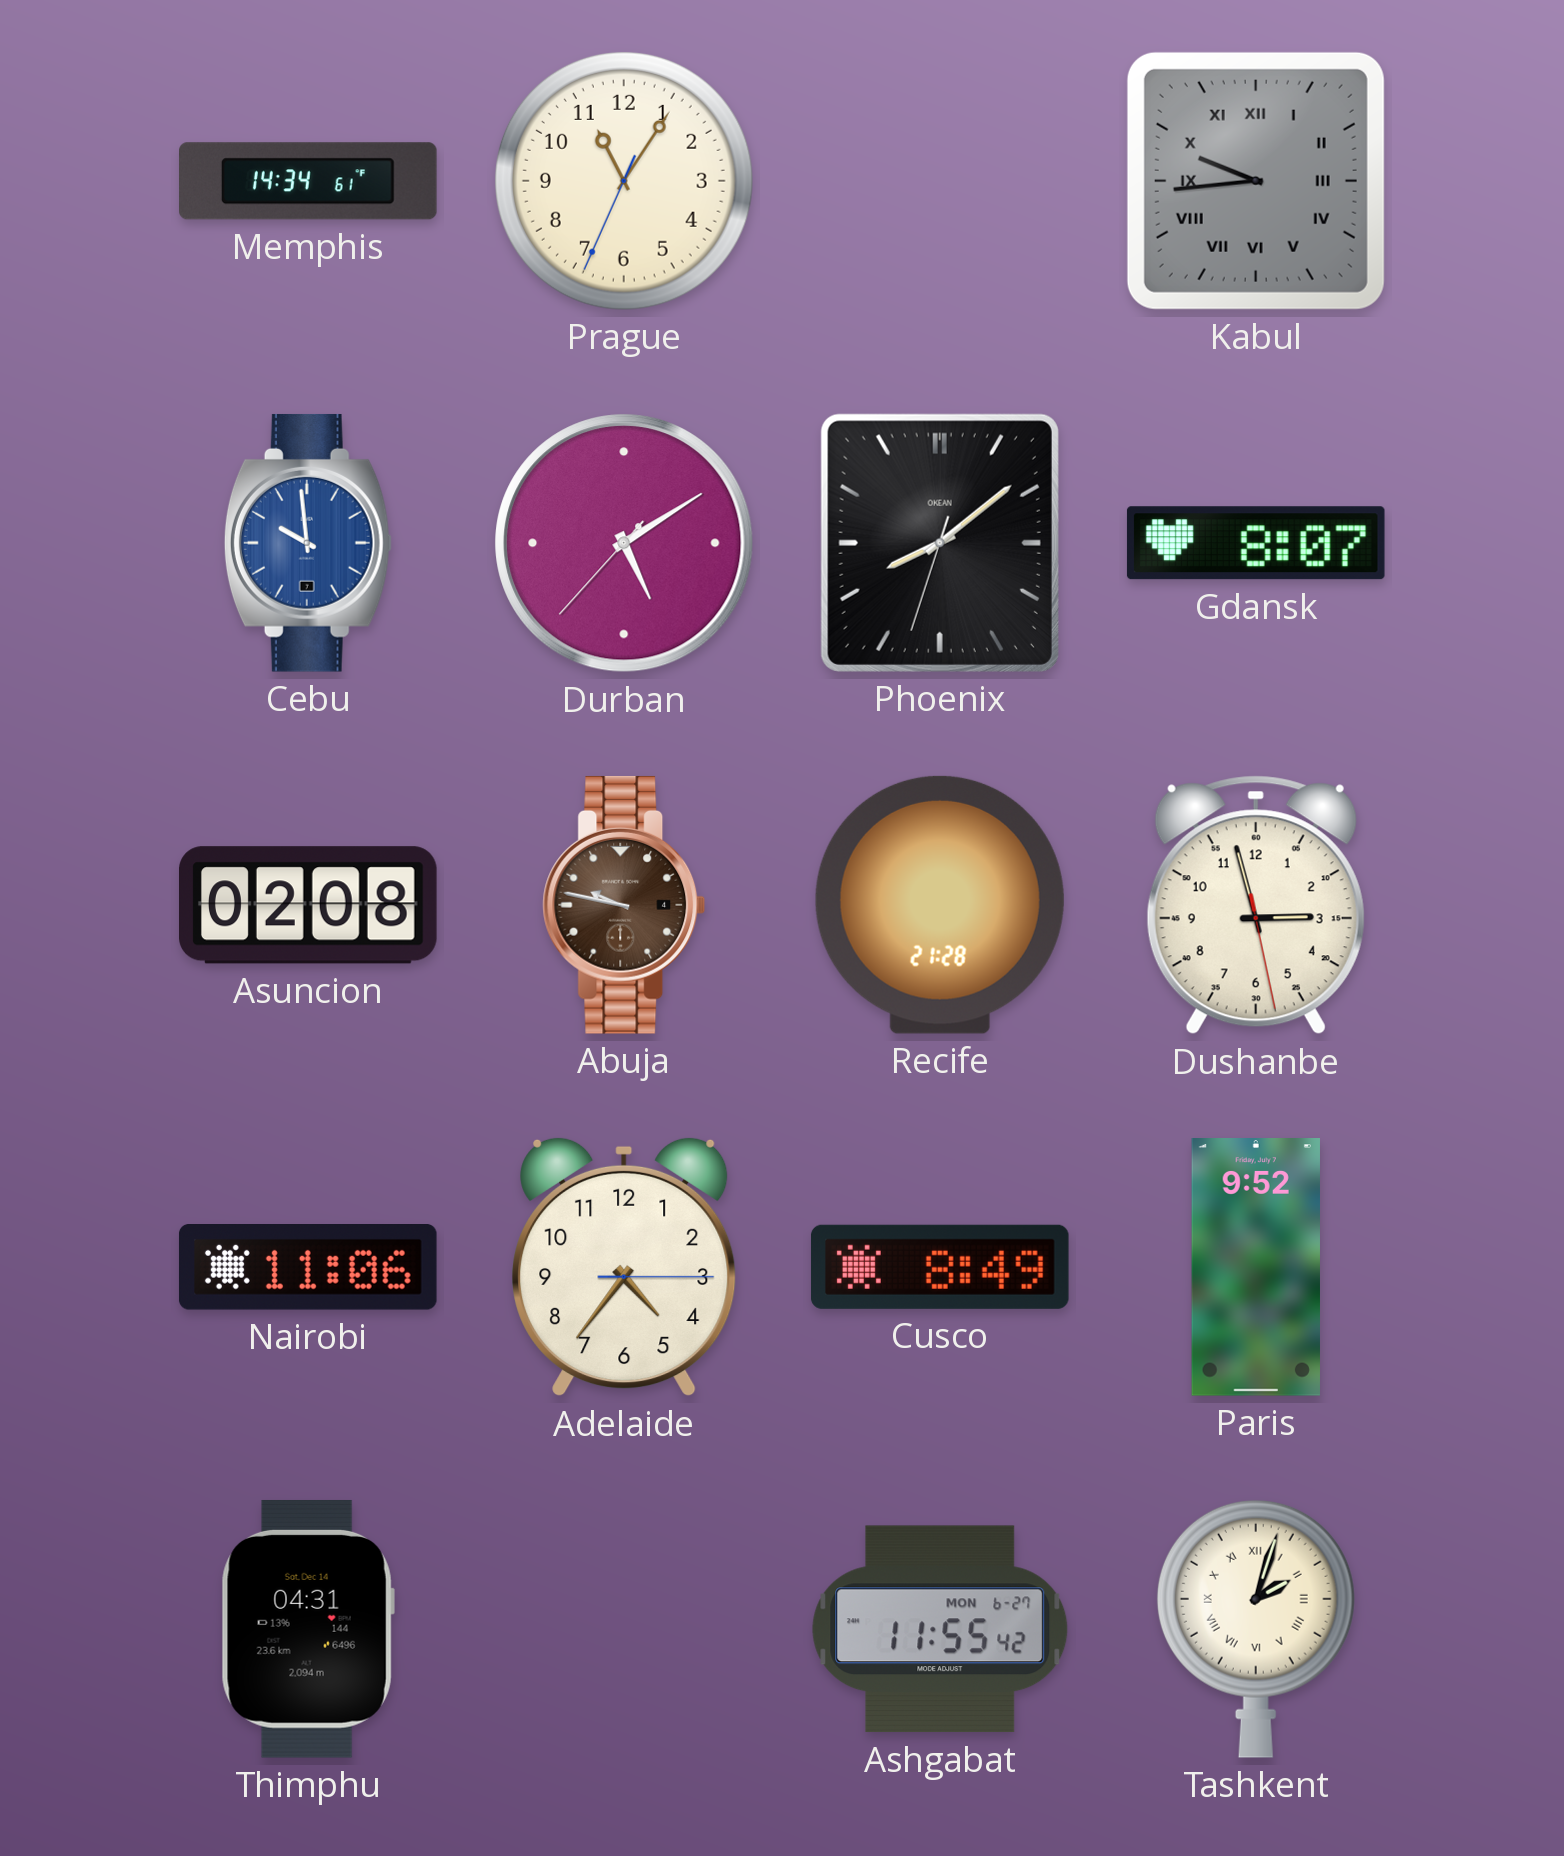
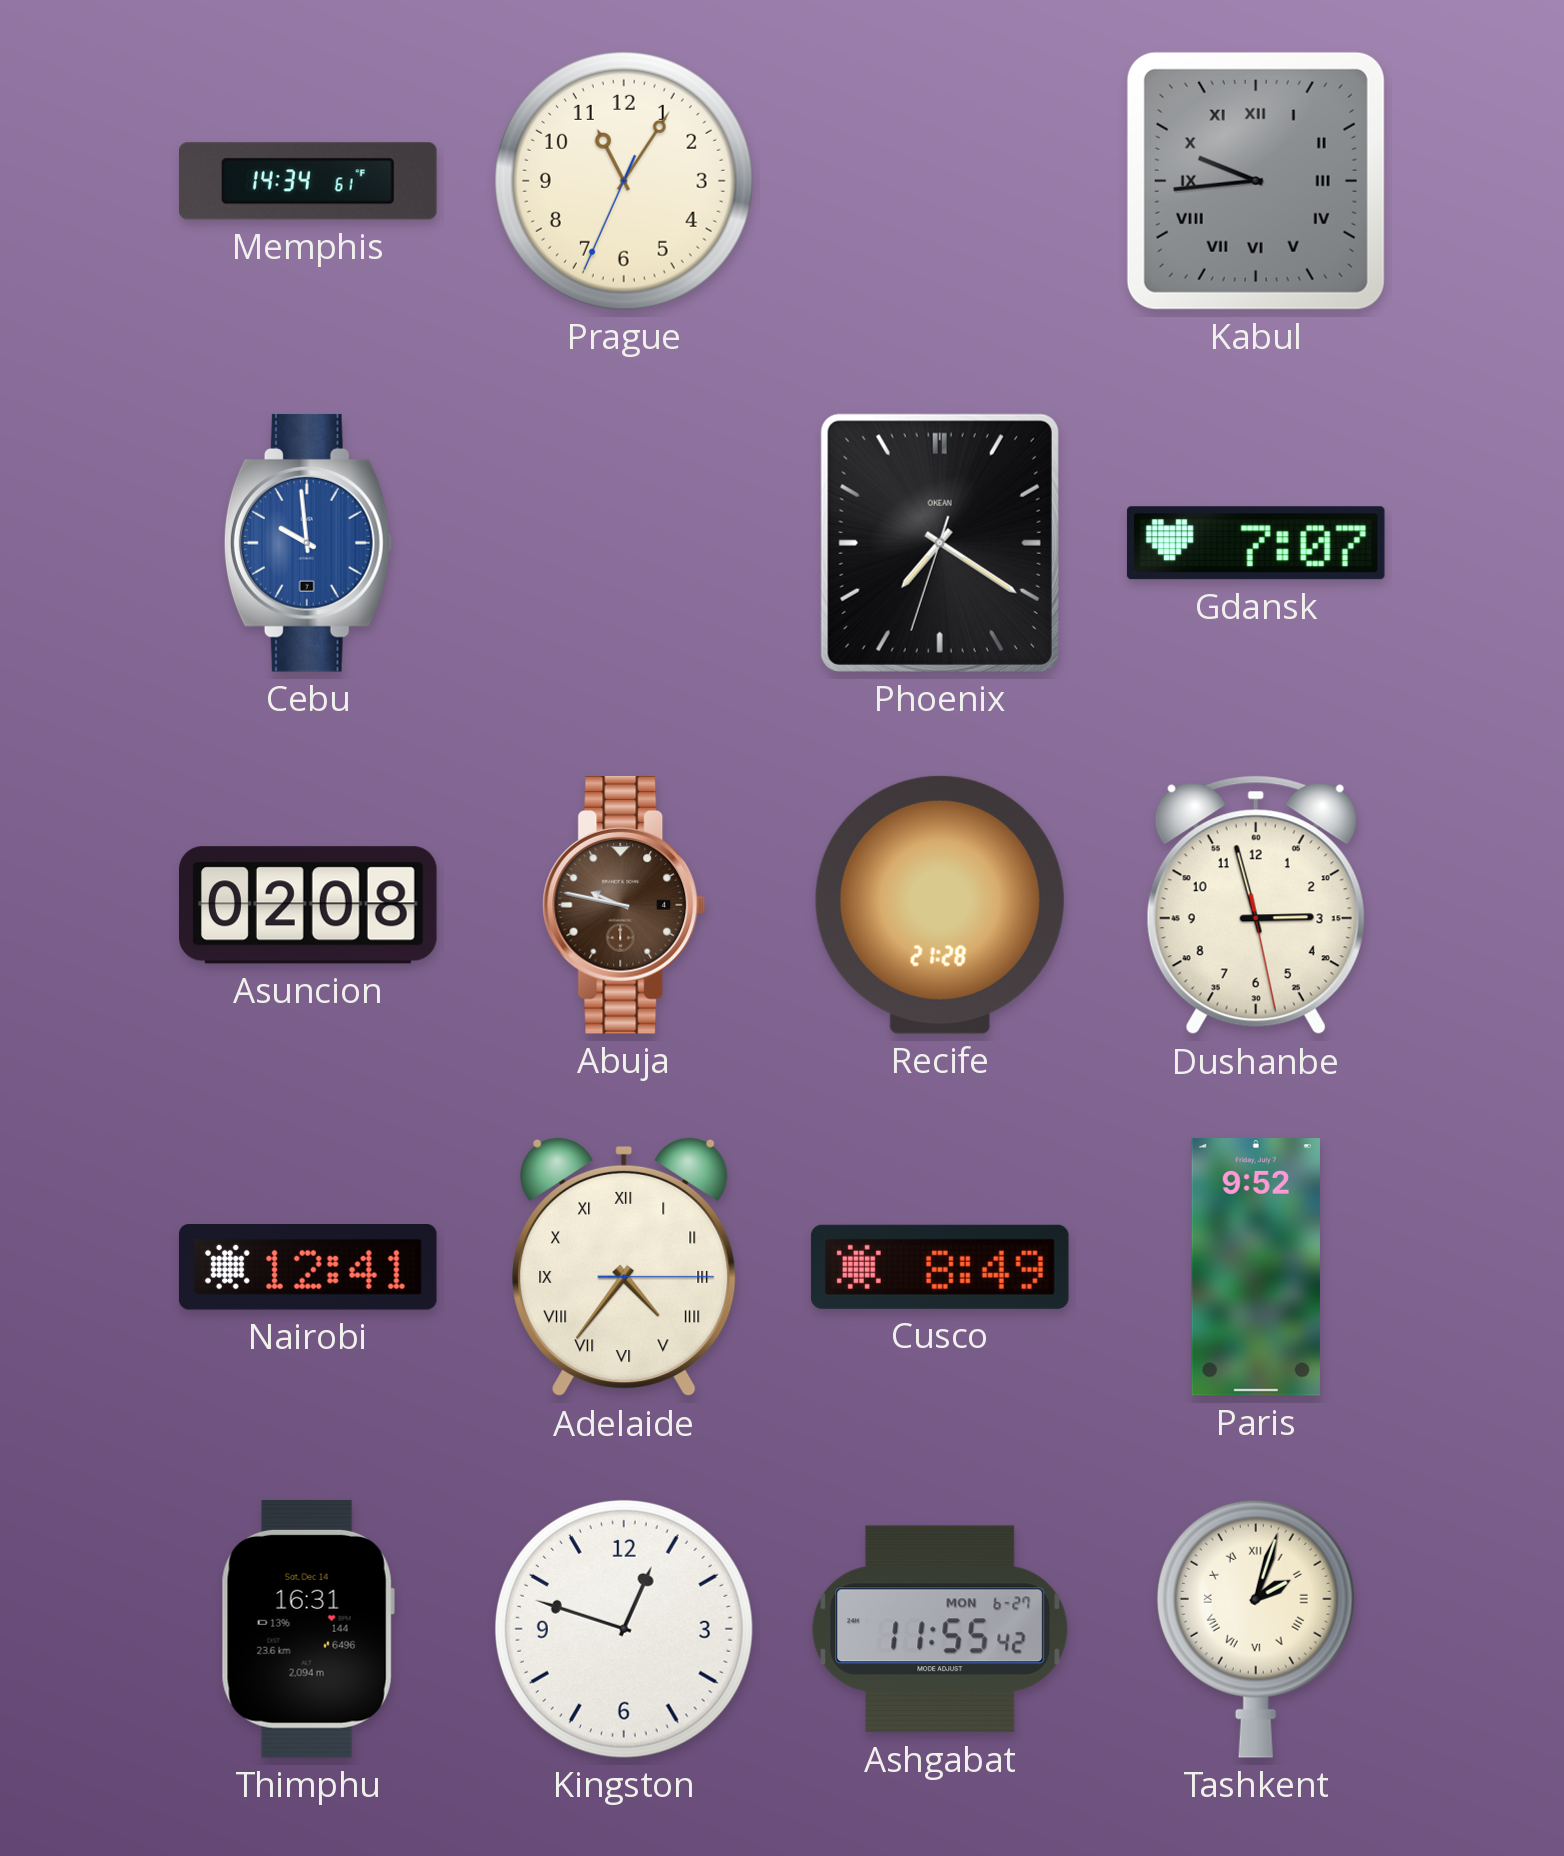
Durban: 5:09 -> none
Phoenix: 8:08 -> 7:20
Gdansk: 8:07 -> 7:07
Nairobi: 11:06 -> 12:41
Adelaide numerals: Arabic -> Roman
Thimphu: 04:31 -> 16:31
Kingston: none -> 12:48
